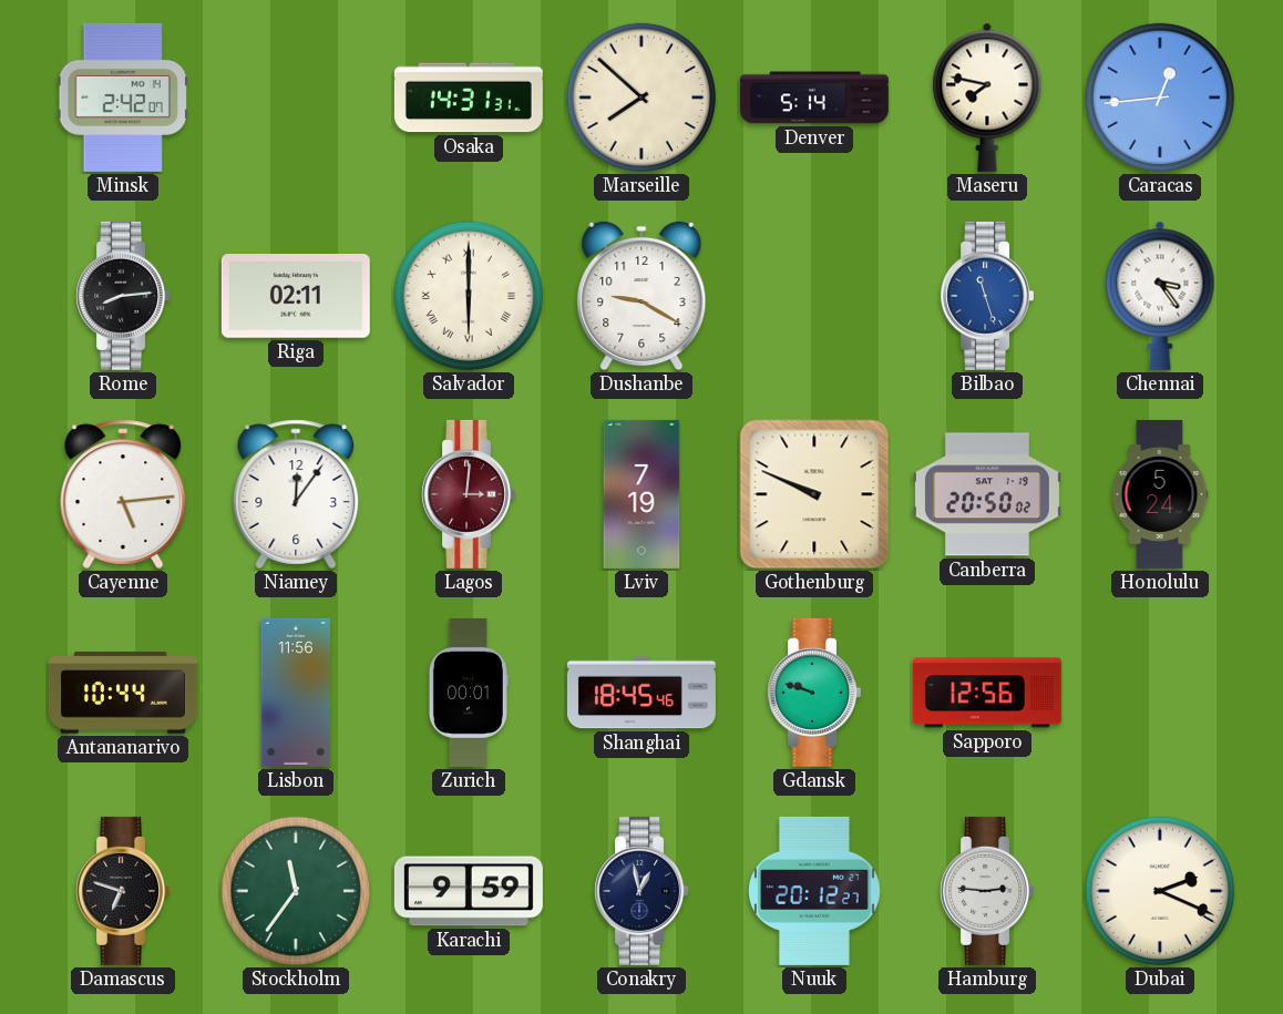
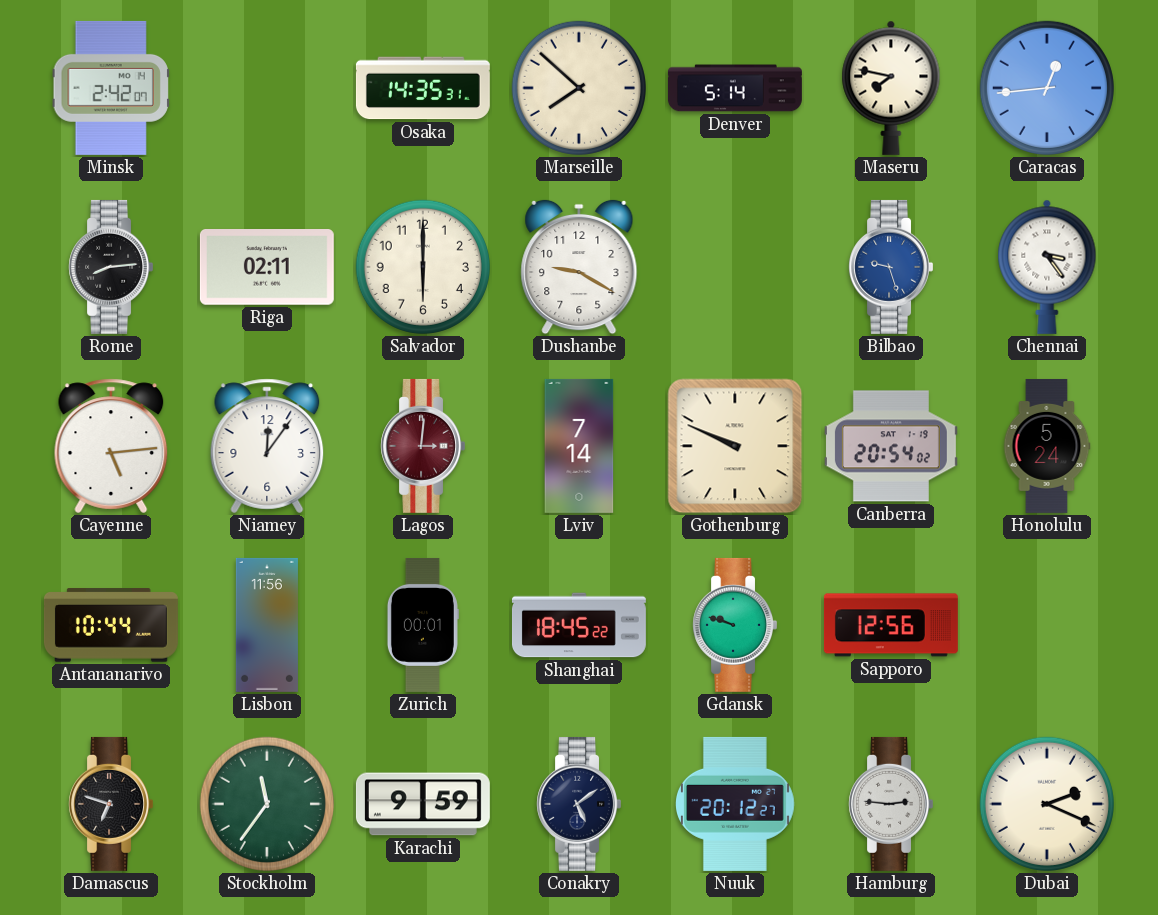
Osaka: 14:31 -> 14:35
Salvador numerals: Roman -> Arabic
Bilbao: 11:27 -> 9:27
Lviv: 7:19 -> 7:14
Canberra: 20:50 -> 20:54
Shanghai: 18:45:46 -> 18:45:22
Conakry: 12:58 -> 5:09
